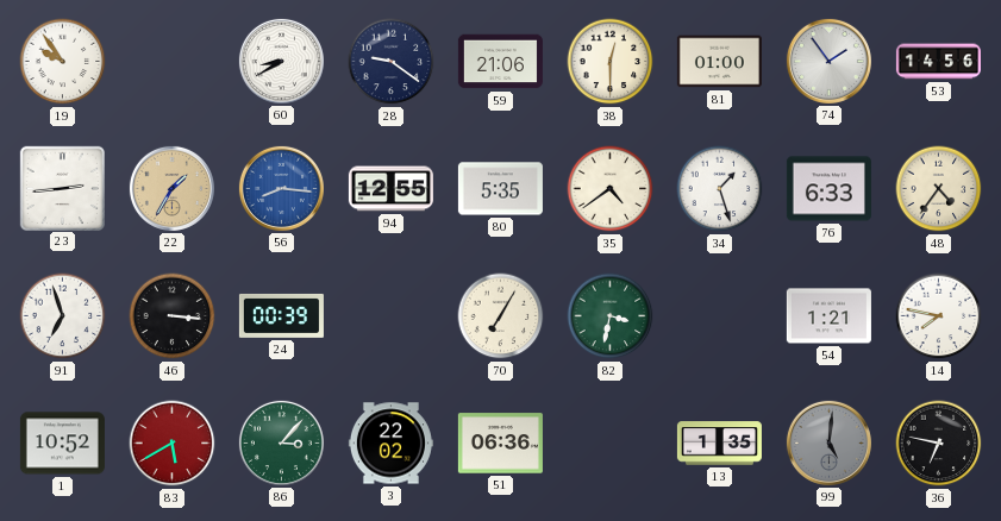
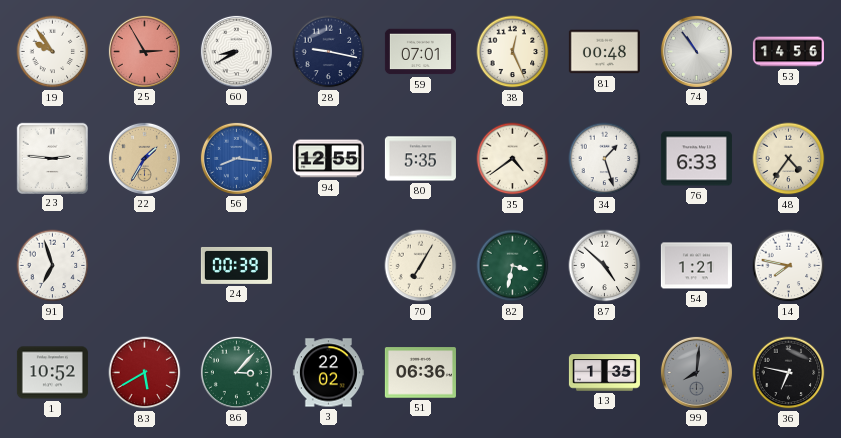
25: none -> 2:55
28: 9:21 -> 9:17
59: 21:06 -> 07:01
38: 12:30 -> 12:26
81: 01:00 -> 00:48
74: 1:54 -> 10:54
23: 2:44 -> 2:46
46: 3:16 -> none
87: none -> 4:52
99: 5:01 -> 8:01
